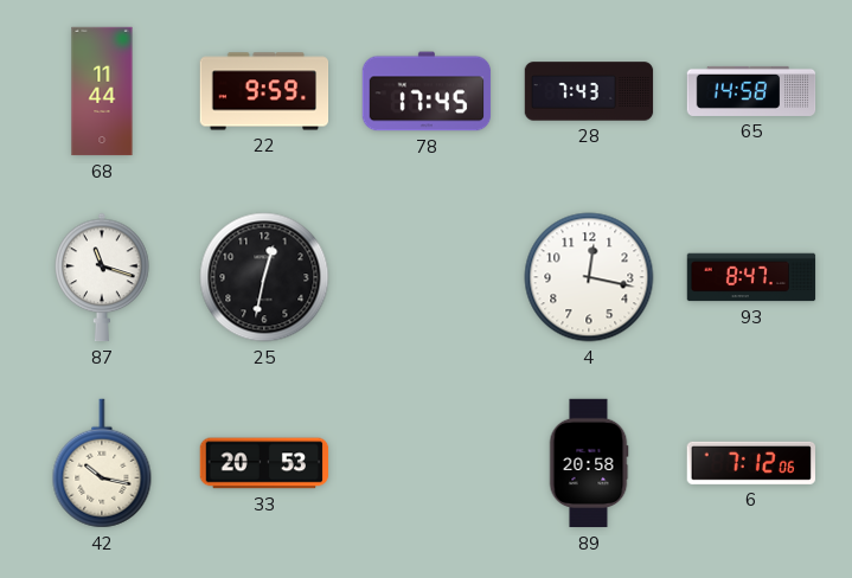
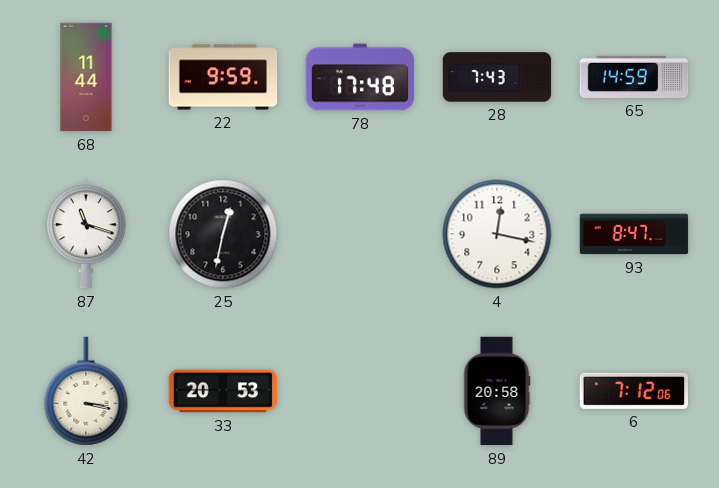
78: 17:45 -> 17:48
65: 14:58 -> 14:59
42: 10:17 -> 3:17
